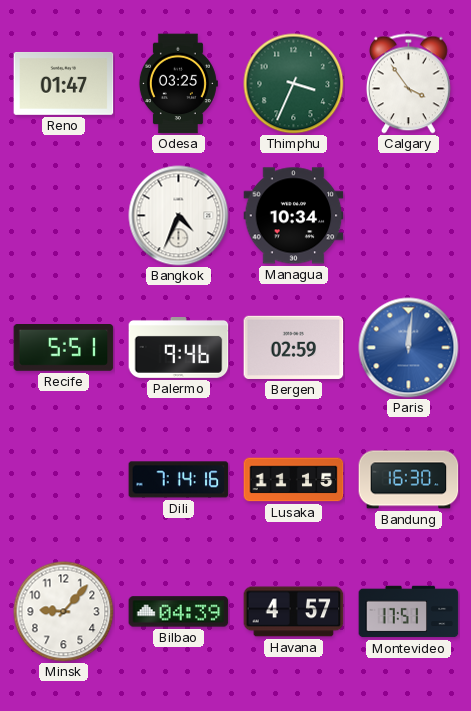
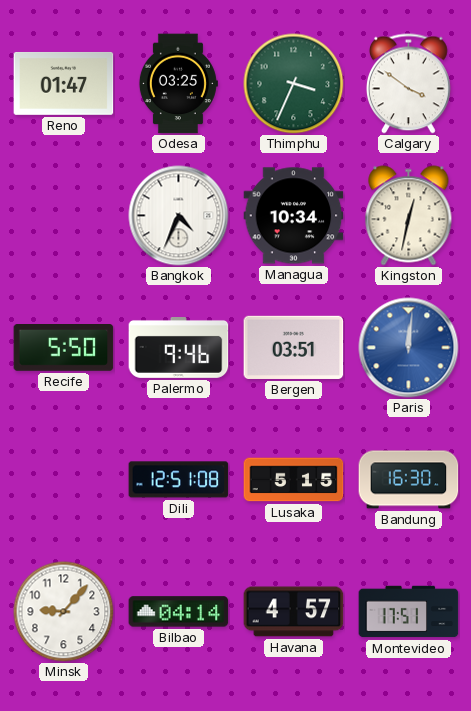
Calgary: 3:54 -> 3:51
Kingston: none -> 12:32
Recife: 5:51 -> 5:50
Bergen: 02:59 -> 03:51
Dili: 7:14 -> 12:51
Lusaka: 11:15 -> 5:15
Bilbao: 04:39 -> 04:14
